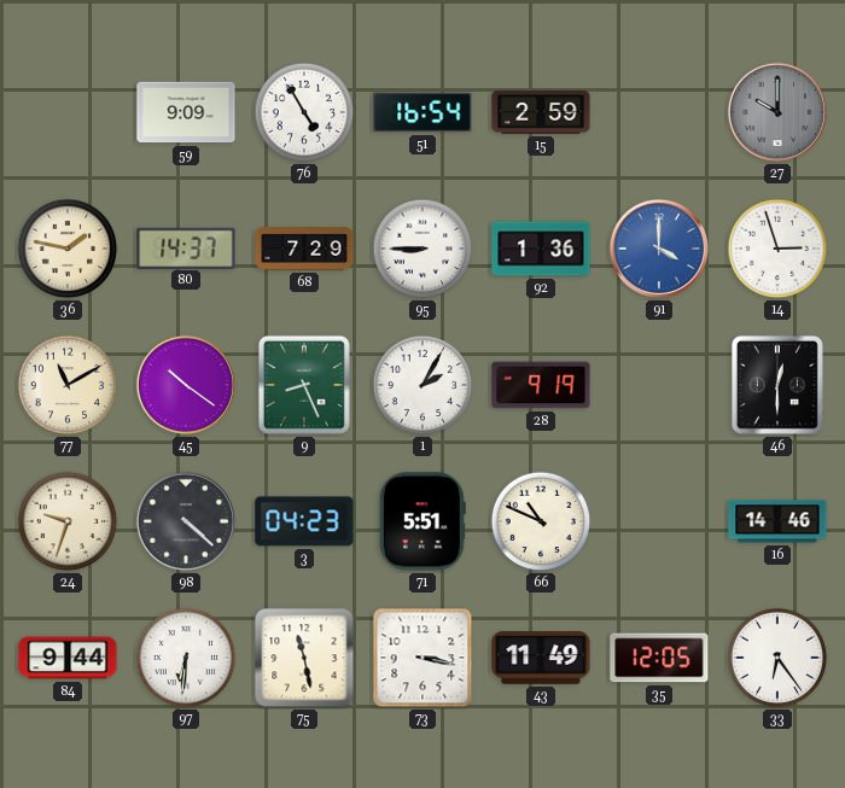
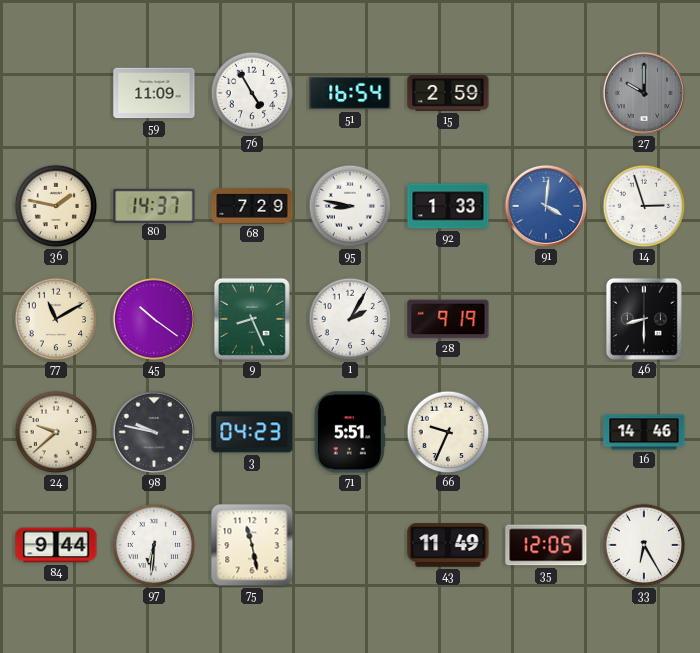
59: 9:09 -> 11:09
95: 8:45 -> 8:47
92: 1:36 -> 1:33
91: 4:00 -> 4:01
46: 12:30 -> 8:30
24: 9:33 -> 9:38
98: 4:22 -> 9:47
66: 10:49 -> 9:34
73: 3:17 -> none
33: 6:24 -> 6:25
